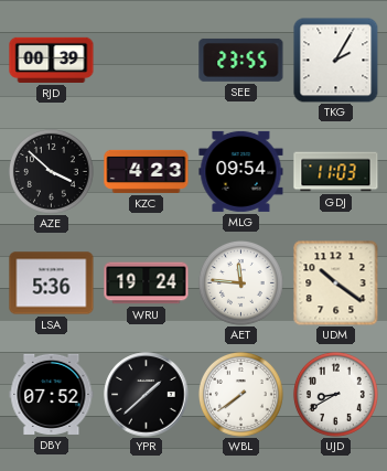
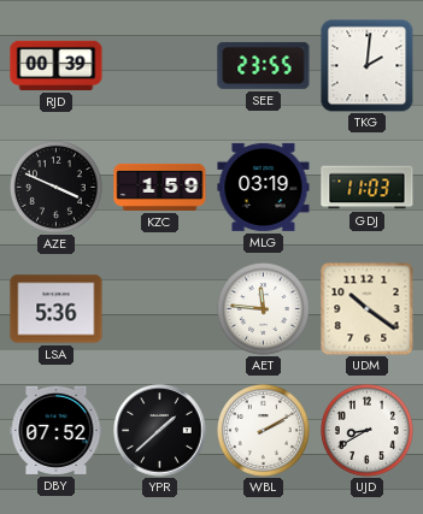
TKG: 2:05 -> 2:01
AZE: 3:52 -> 3:49
KZC: 4:23 -> 1:59
MLG: 09:54 -> 03:19
WRU: 19:24 -> none
WBL: 7:39 -> 2:10
